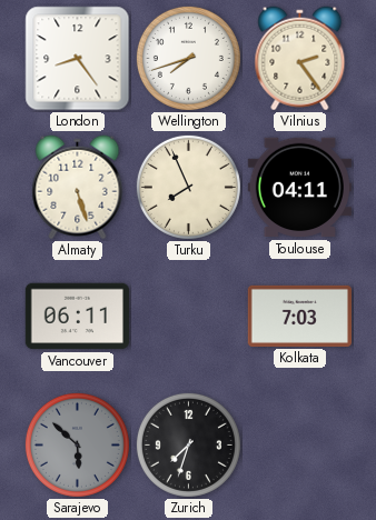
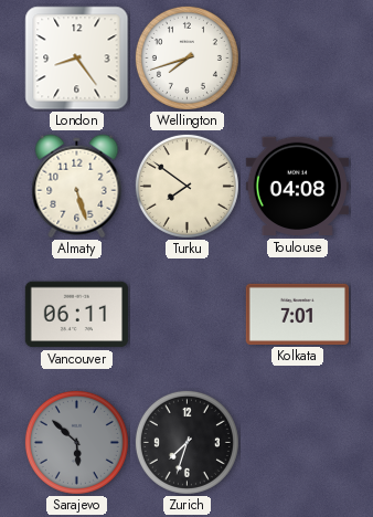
Vilnius: 2:24 -> none
Turku: 7:56 -> 7:51
Toulouse: 04:11 -> 04:08
Kolkata: 7:03 -> 7:01
